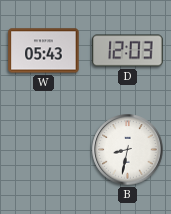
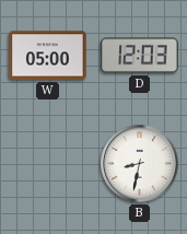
W: 05:43 -> 05:00
